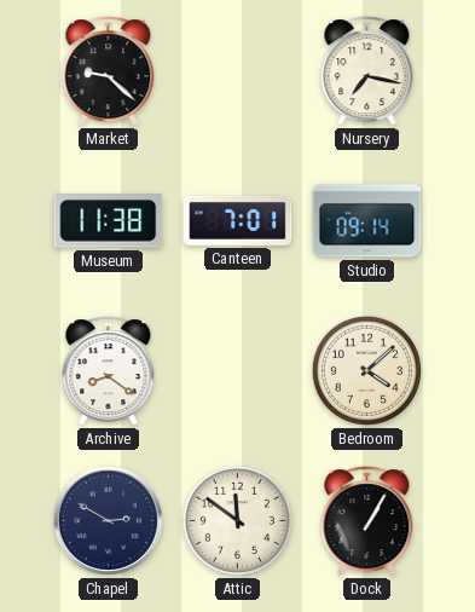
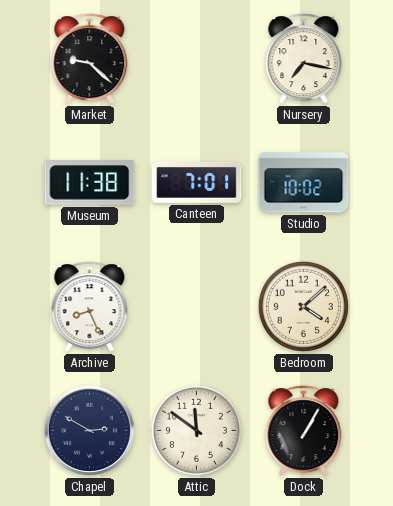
Studio: 09:14 -> 10:02
Archive: 8:21 -> 8:26
